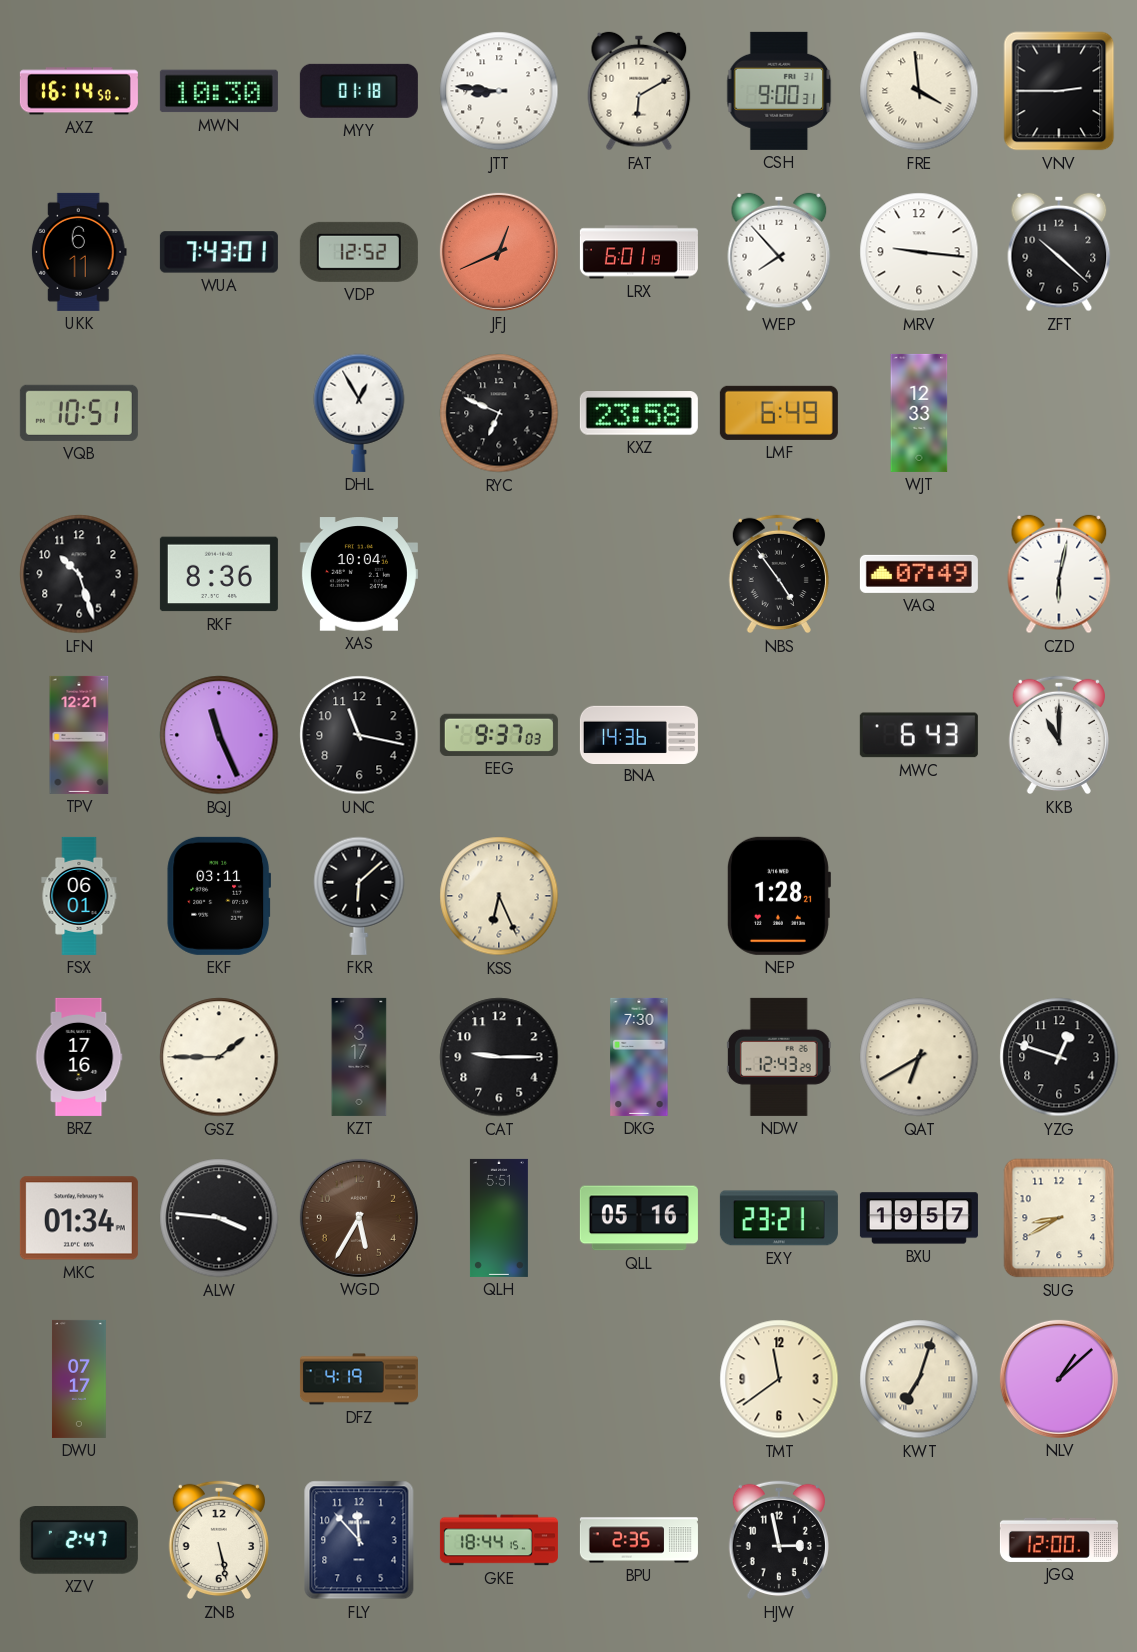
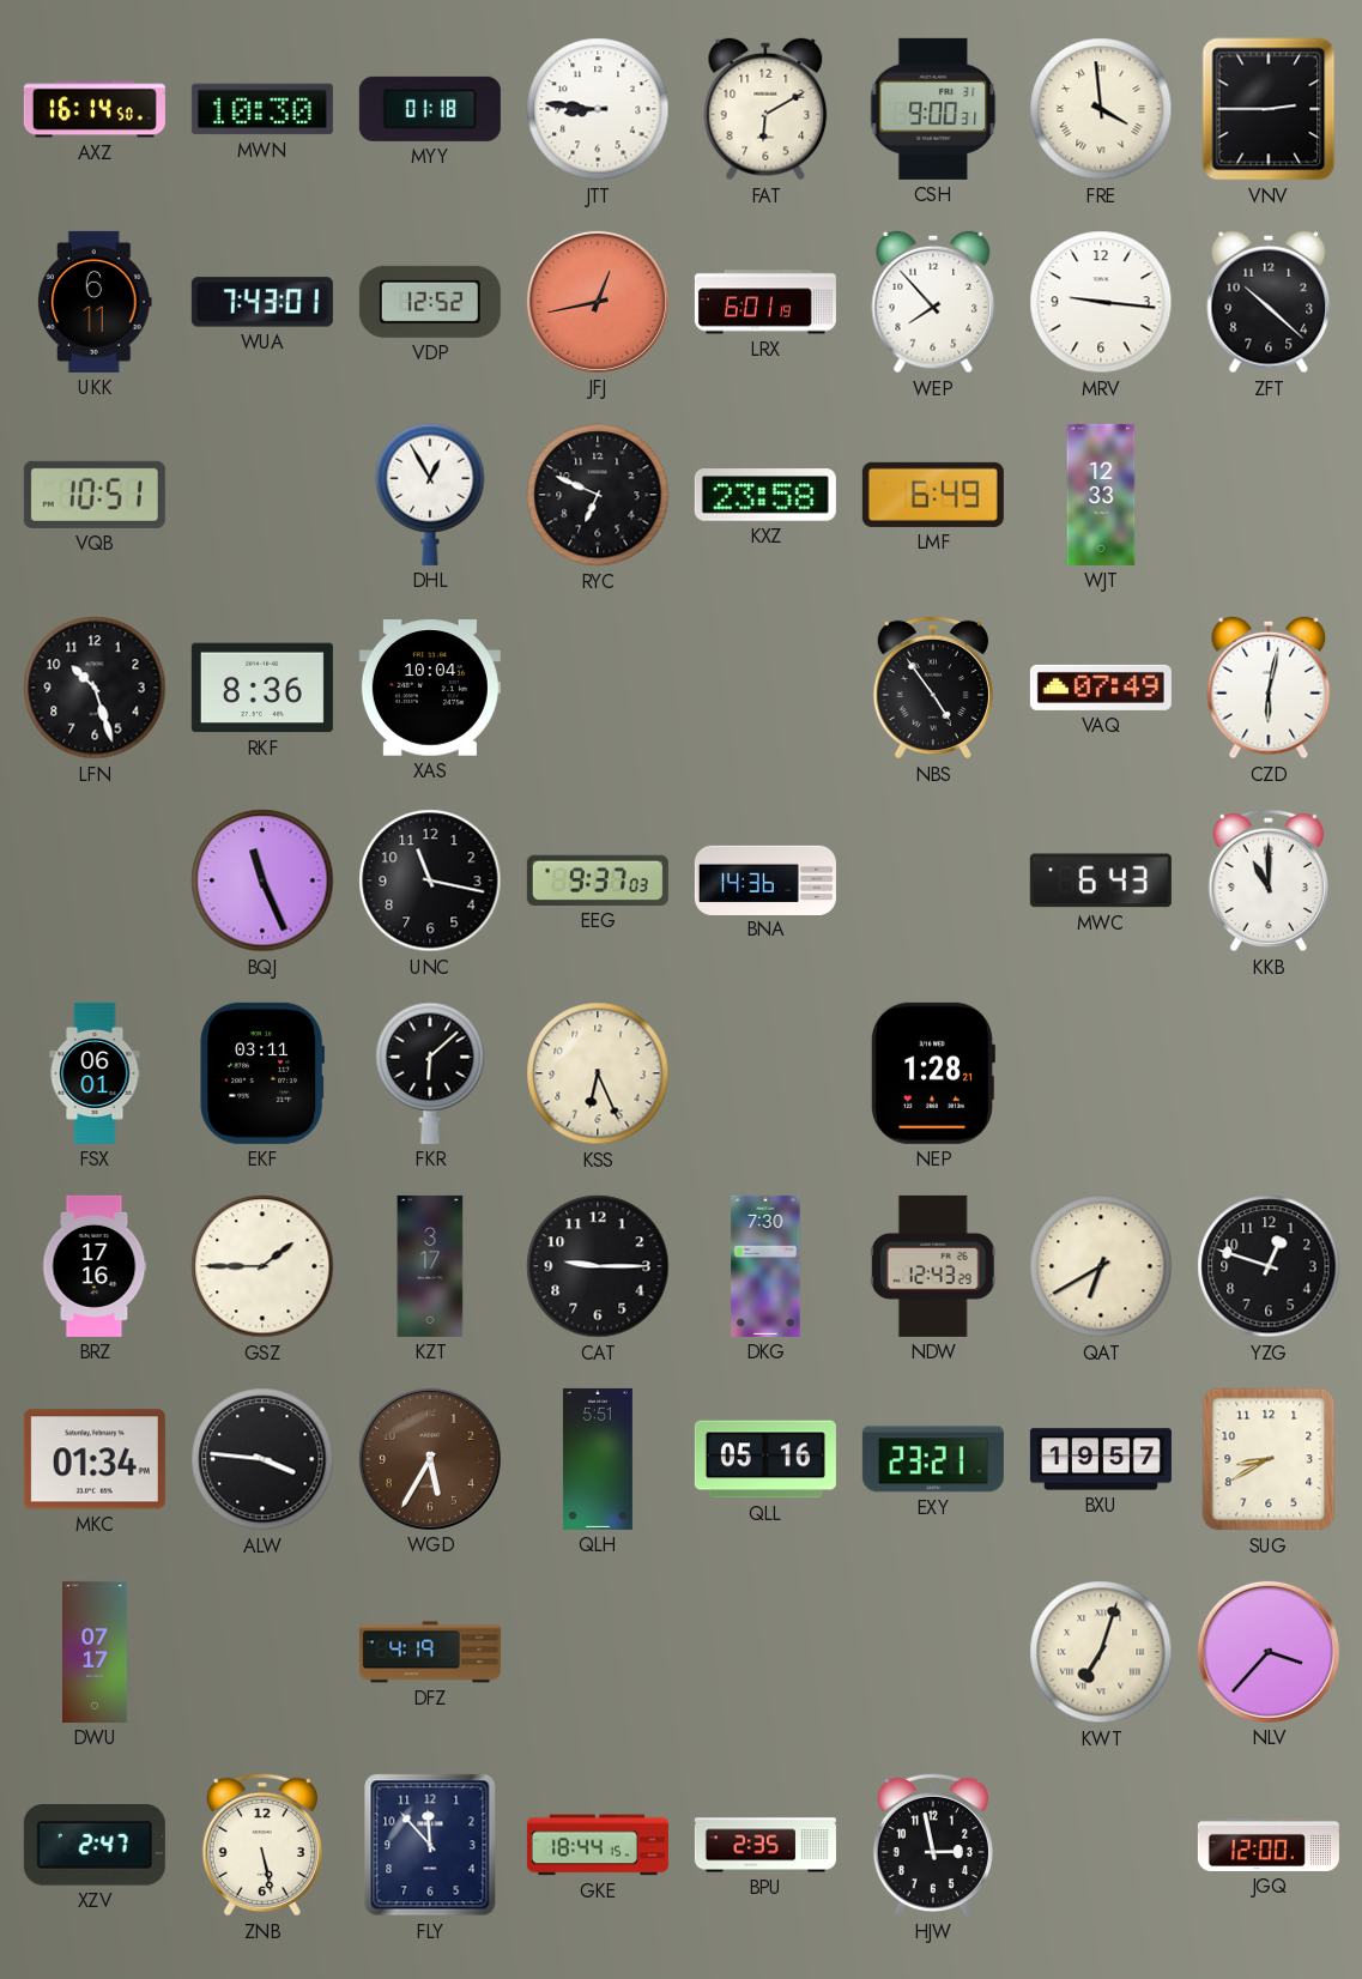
JFJ: 12:41 -> 12:43
TPV: 12:21 -> none
TMT: 11:39 -> none
NLV: 1:08 -> 3:37
